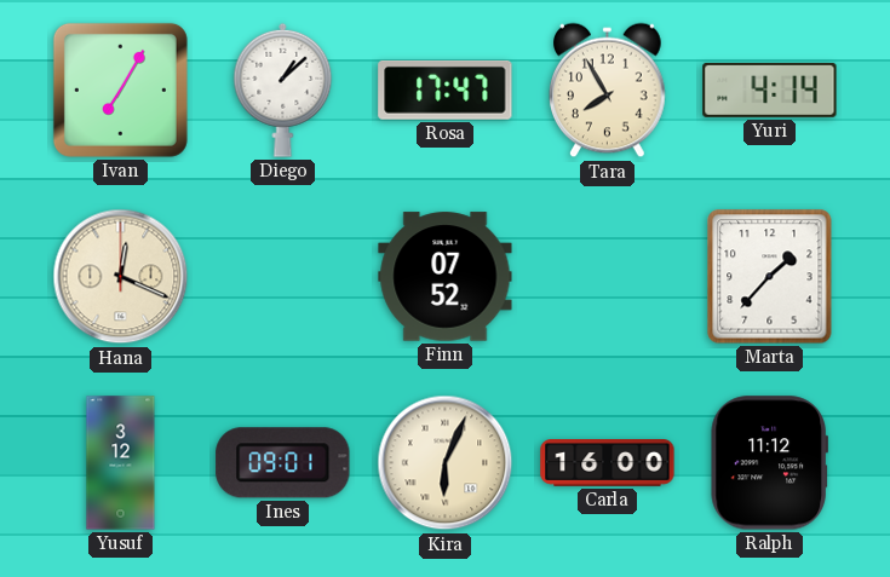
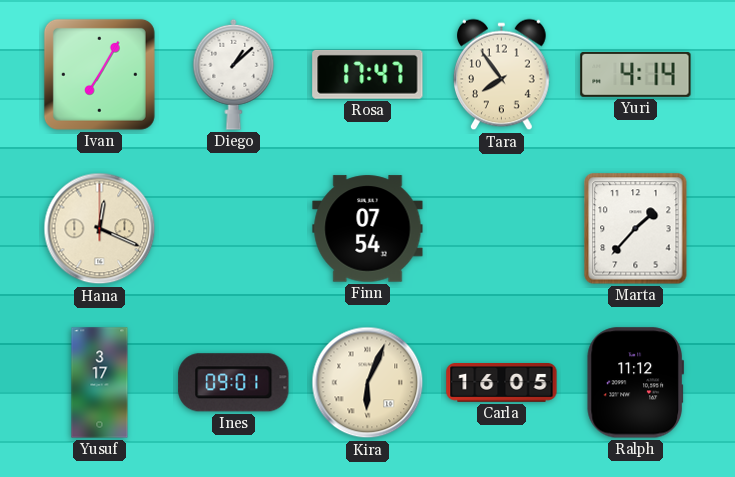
Tara: 7:55 -> 7:54
Finn: 07:52 -> 07:54
Yusuf: 3:12 -> 3:17
Carla: 16:00 -> 16:05
